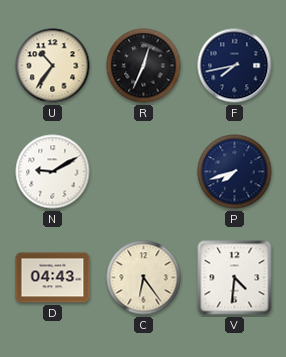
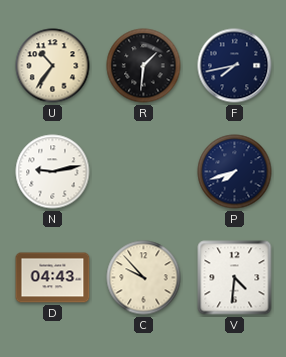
R: 12:34 -> 1:31
N: 9:10 -> 9:13
C: 6:24 -> 9:53
